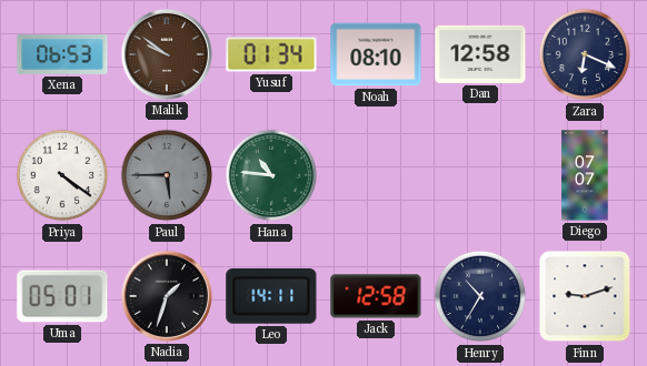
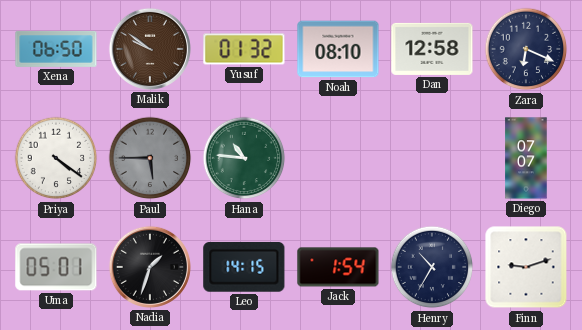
Xena: 06:53 -> 06:50
Yusuf: 01:34 -> 01:32
Leo: 14:11 -> 14:15
Jack: 12:58 -> 1:54
